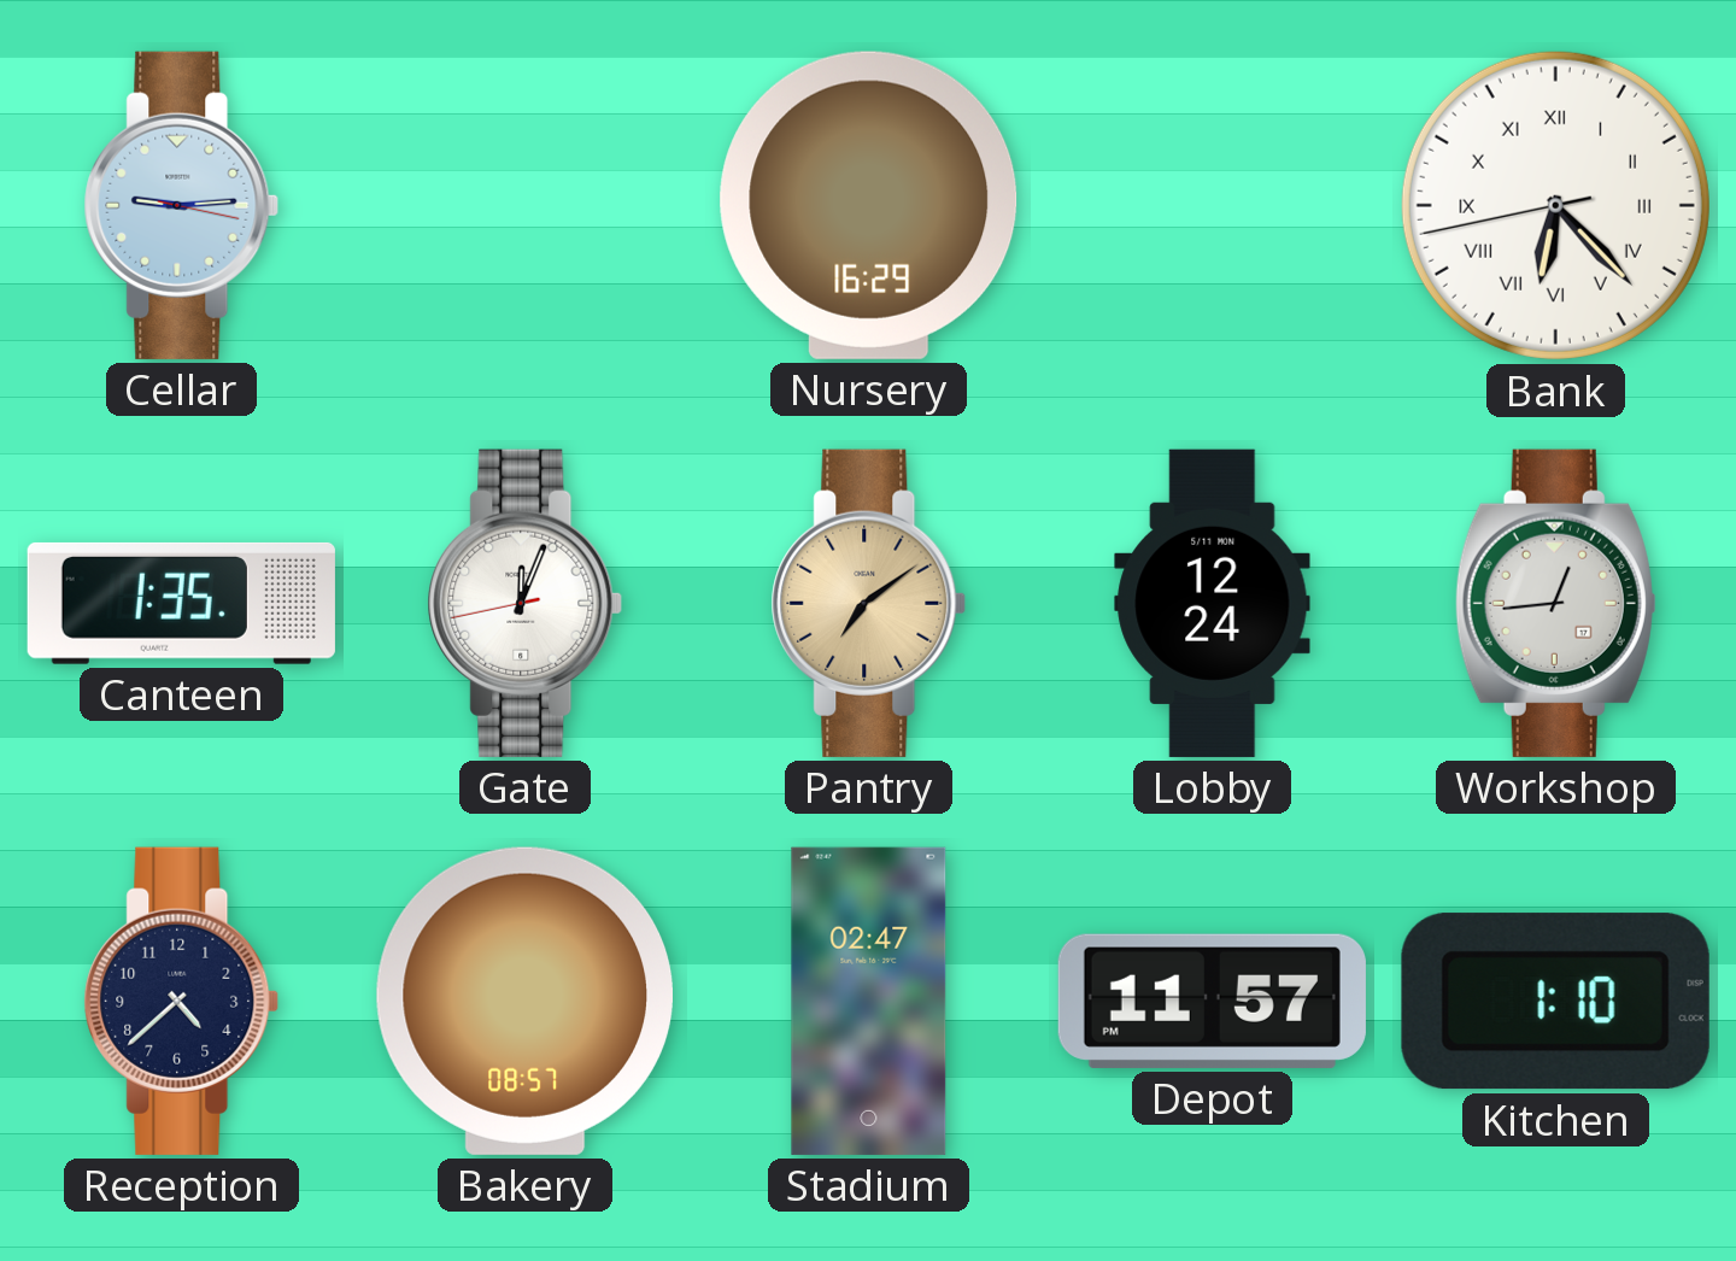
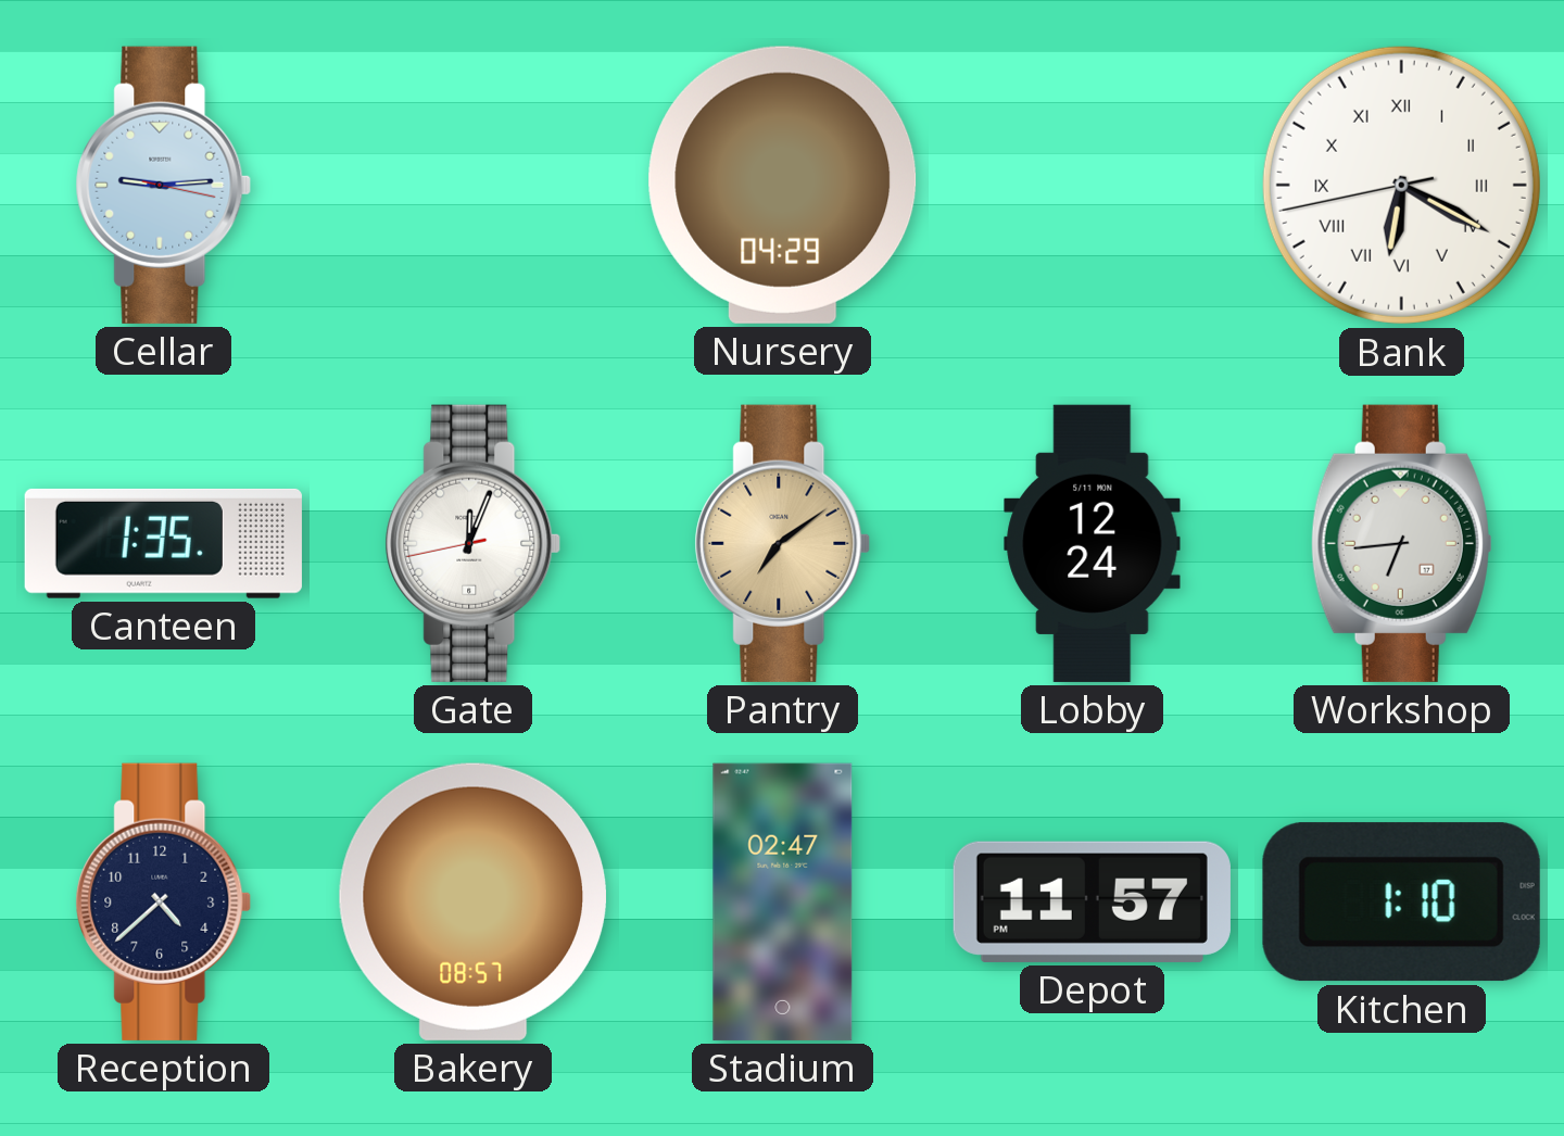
Nursery: 16:29 -> 04:29
Bank: 6:22 -> 6:19
Workshop: 12:44 -> 6:44
